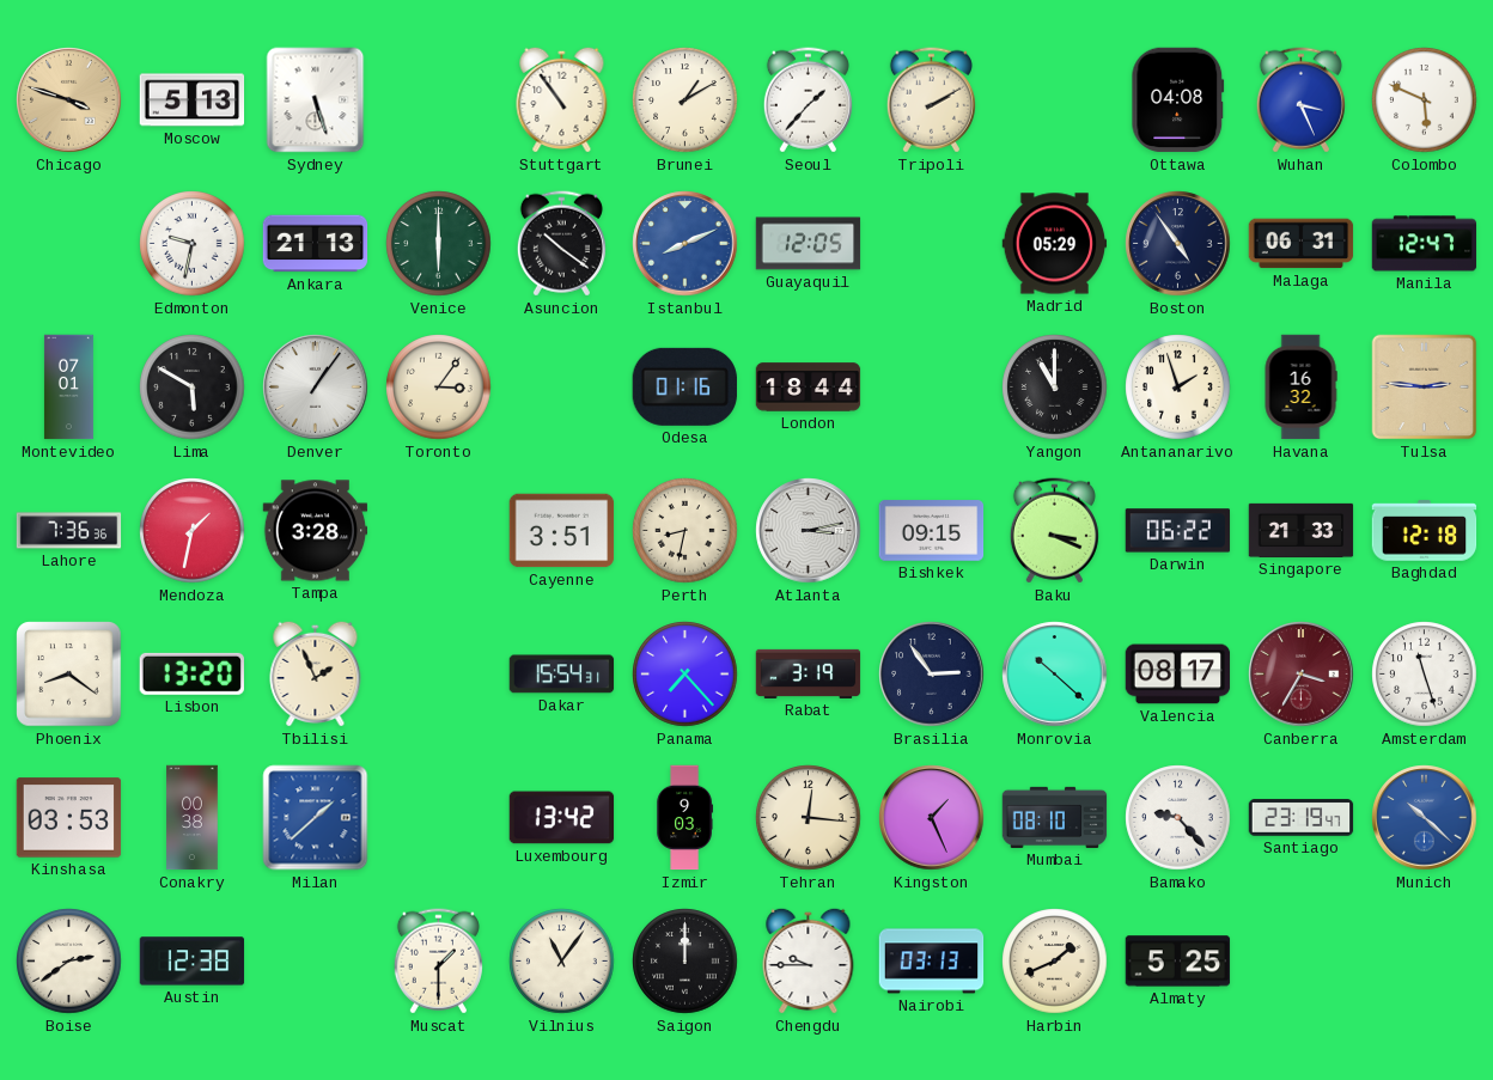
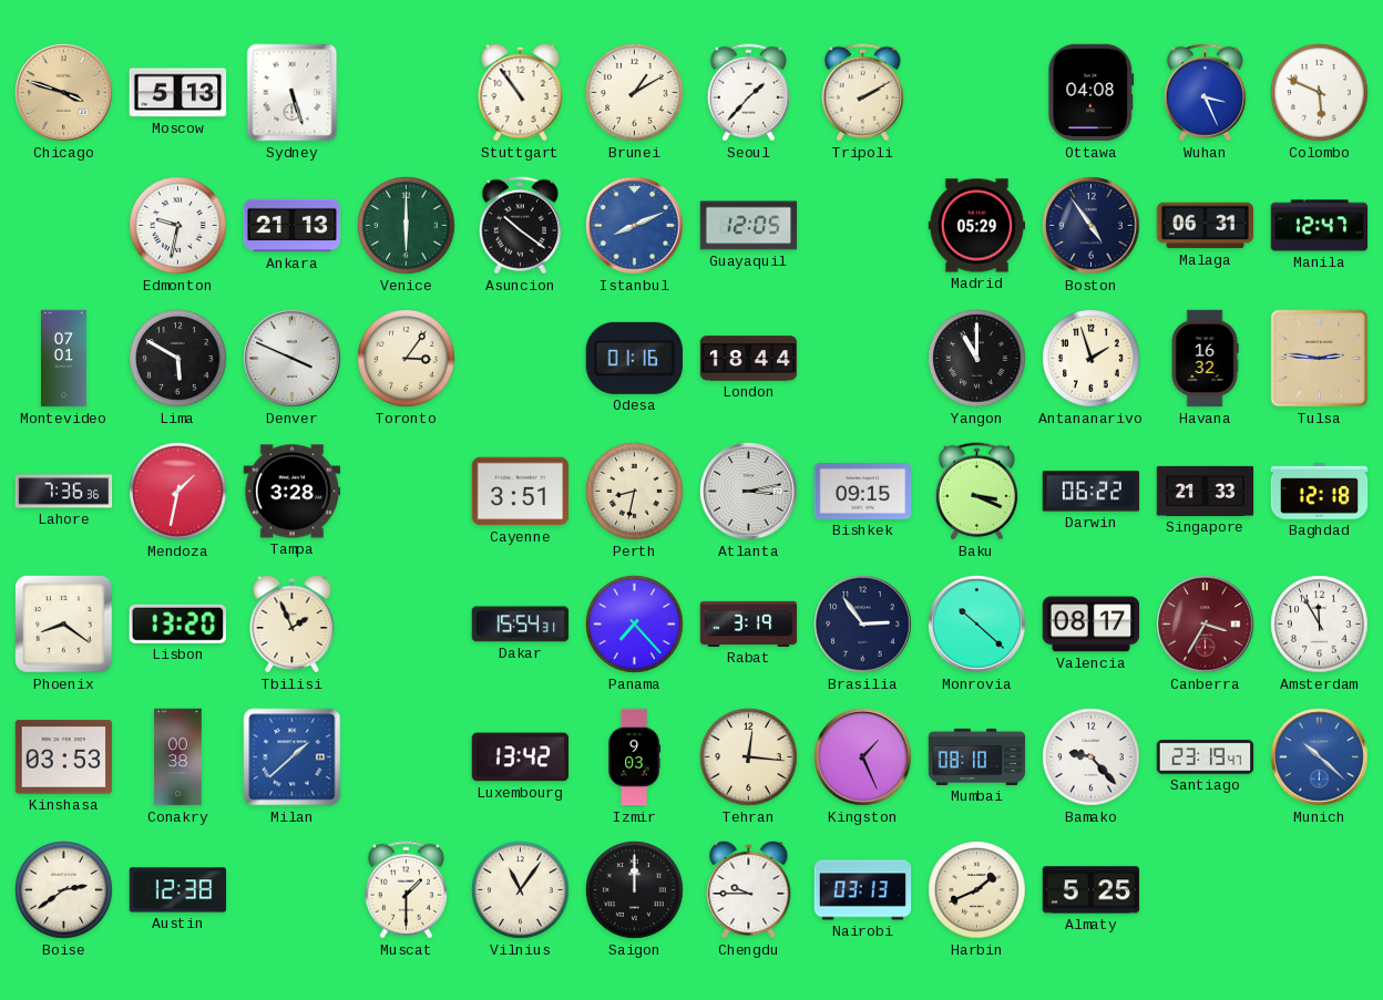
Denver: 1:06 -> 3:49
Amsterdam: 11:27 -> 11:55
